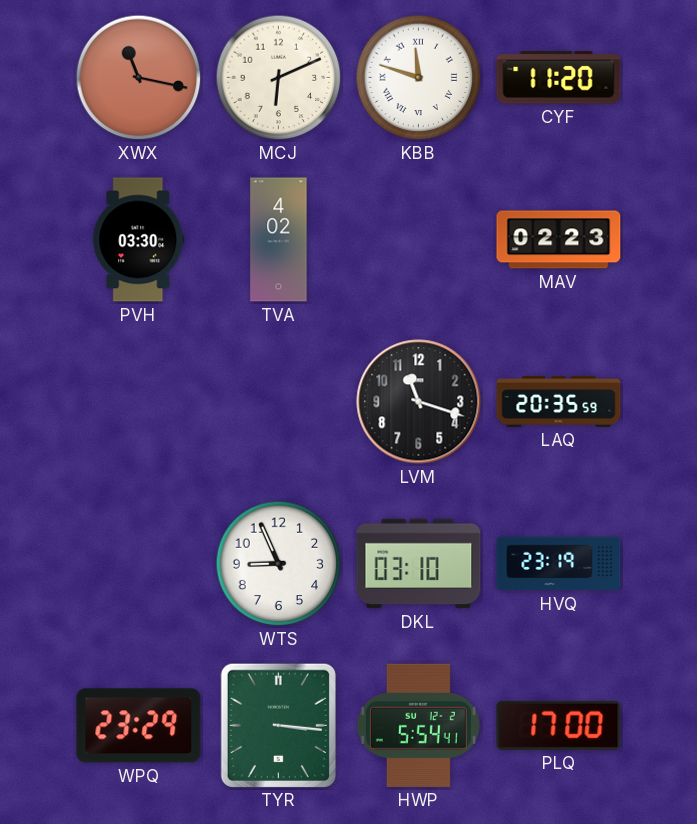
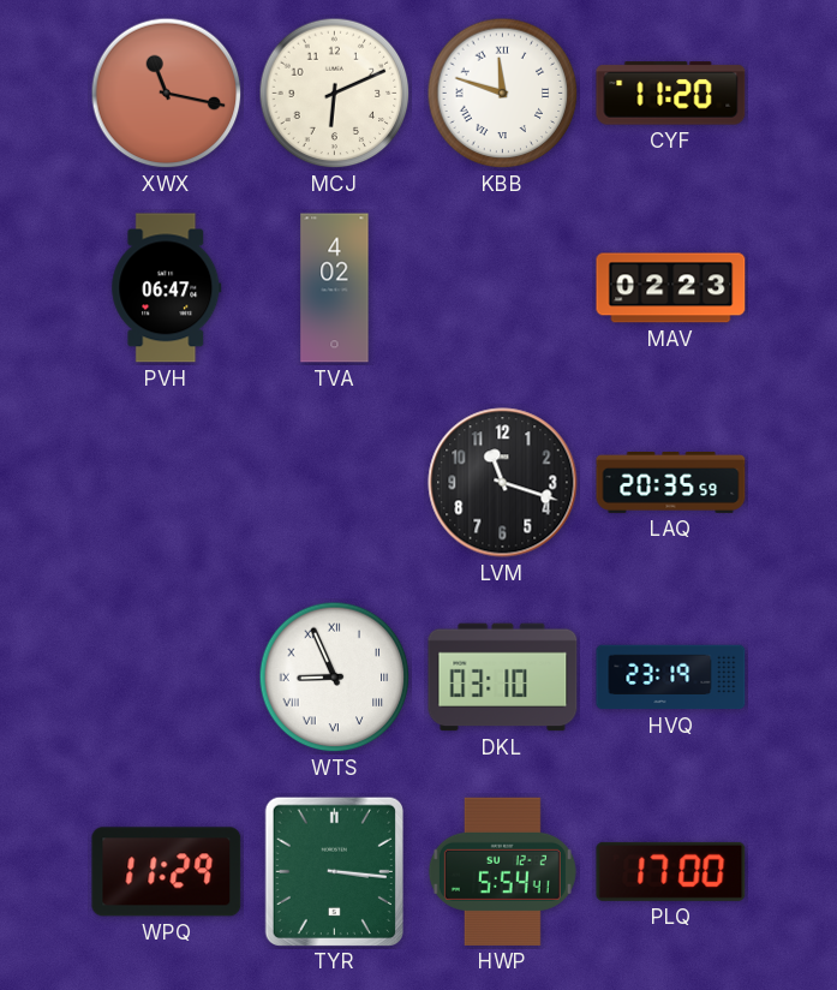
PVH: 03:30 -> 06:47
WTS numerals: Arabic -> Roman
WPQ: 23:29 -> 11:29
